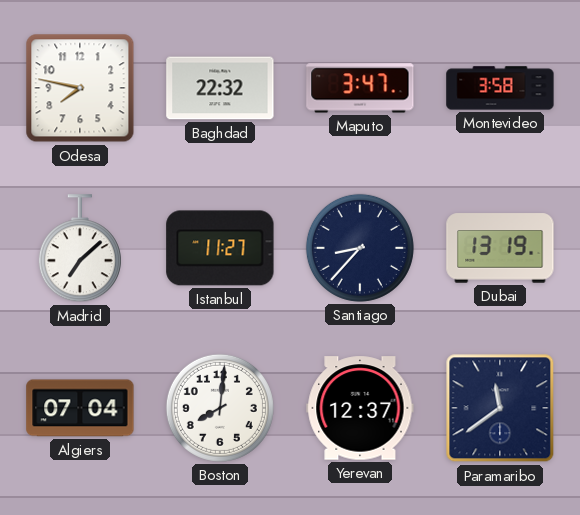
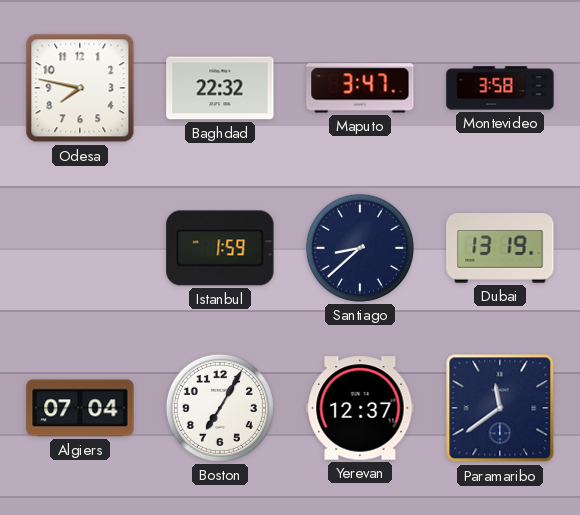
Madrid: 7:08 -> none
Istanbul: 11:27 -> 1:59
Santiago: 8:37 -> 8:38
Boston: 8:01 -> 7:05
